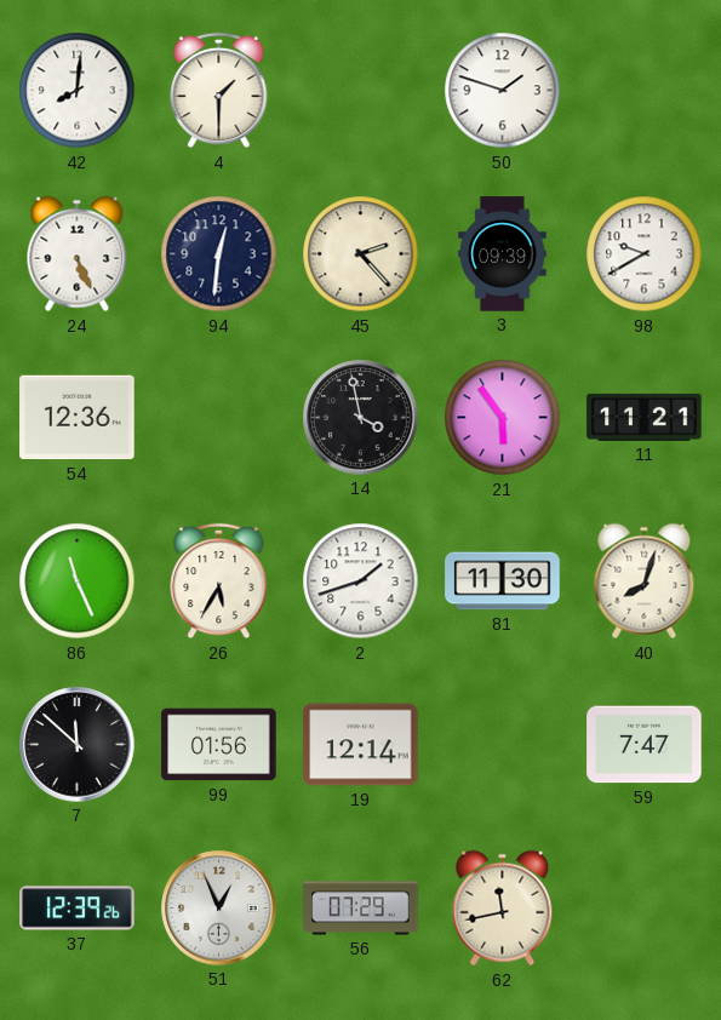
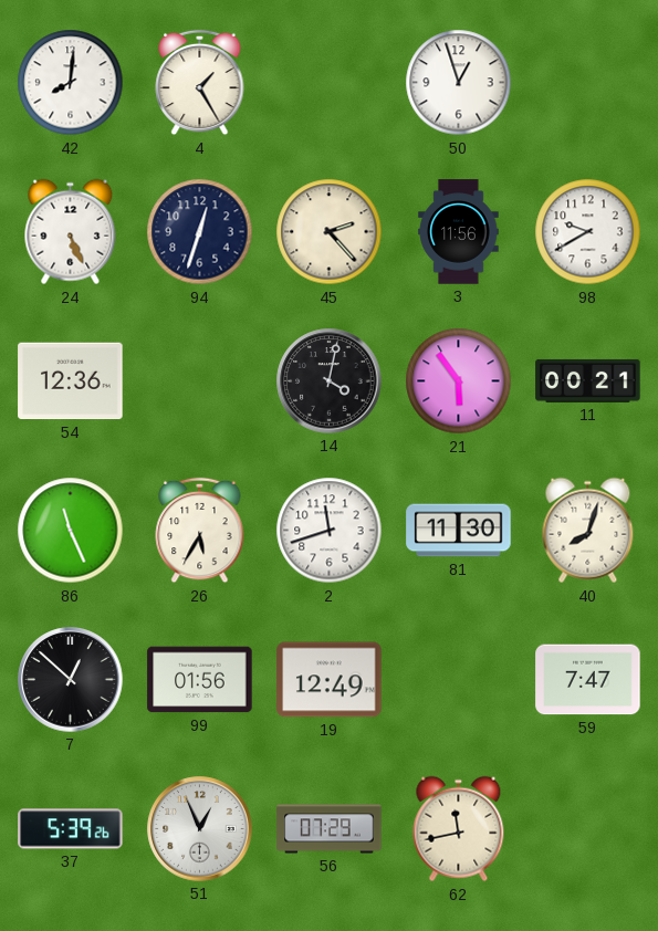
4: 1:30 -> 1:25
50: 1:48 -> 12:57
94: 12:31 -> 12:33
3: 09:39 -> 11:56
14: 3:58 -> 4:02
11: 11:21 -> 00:21
2: 1:42 -> 11:42
7: 11:52 -> 12:52
19: 12:14 -> 12:49
37: 12:39 -> 5:39
